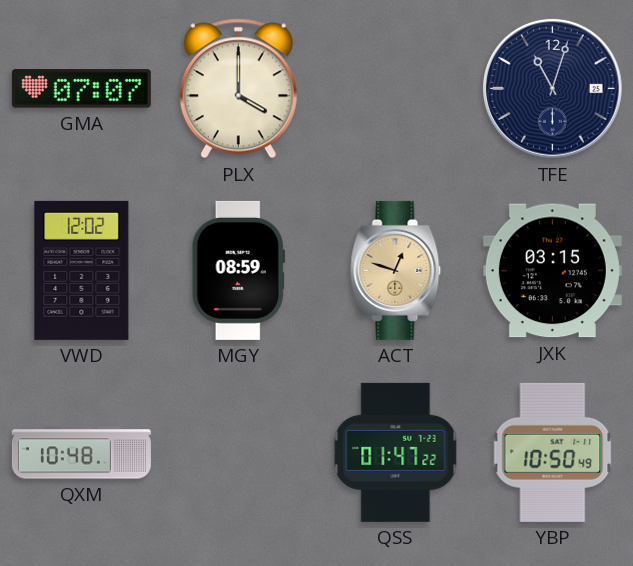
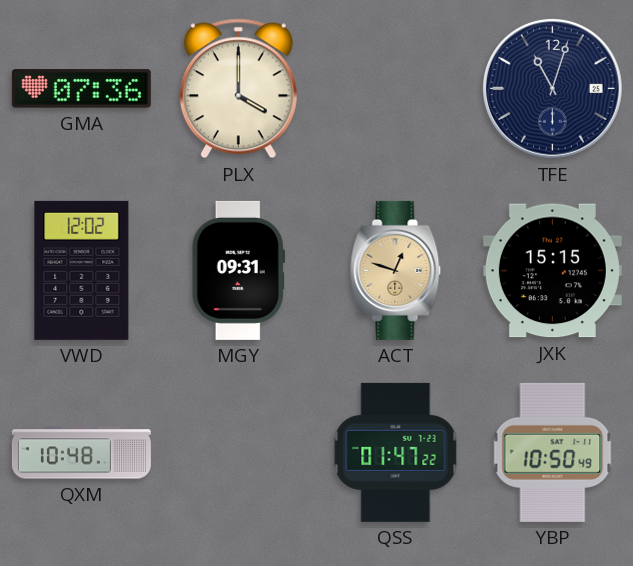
GMA: 07:07 -> 07:36
MGY: 08:59 -> 09:31
JXK: 03:15 -> 15:15
